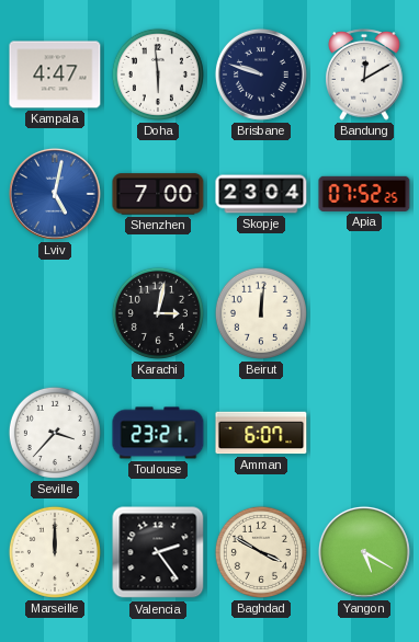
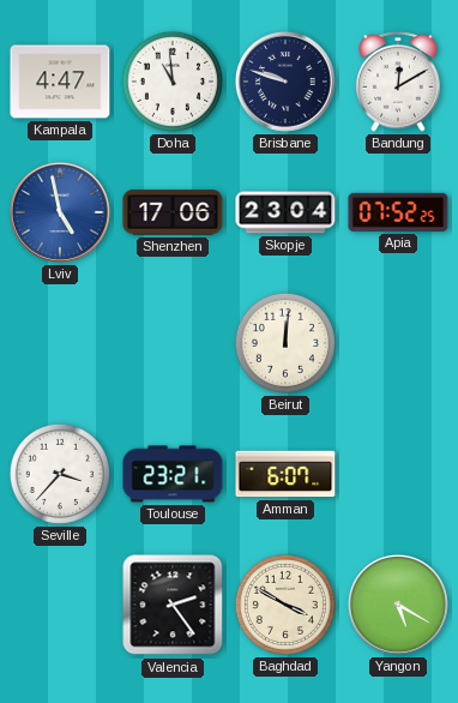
Doha: 5:59 -> 10:59
Lviv: 5:02 -> 4:58
Shenzhen: 7:00 -> 17:06
Karachi: 3:02 -> none
Marseille: 12:00 -> none
